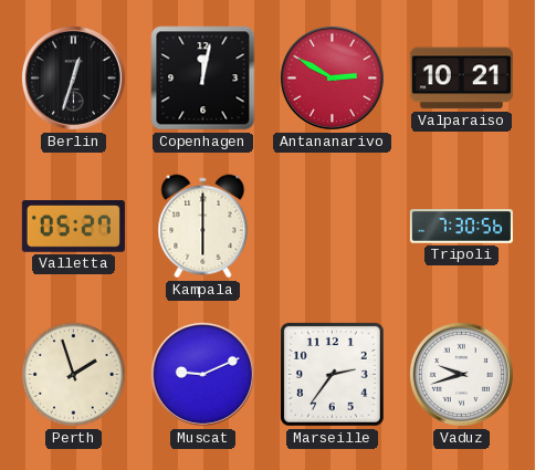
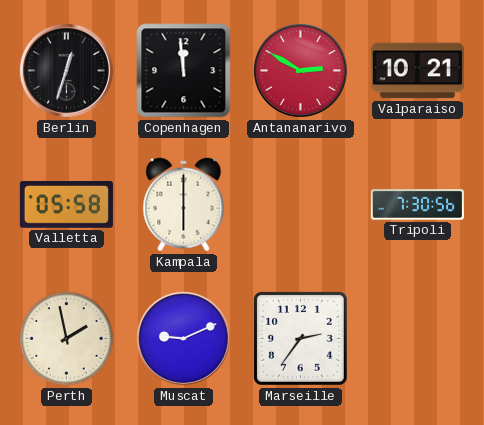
Copenhagen: 12:02 -> 11:59
Valletta: 05:27 -> 05:58
Perth: 1:57 -> 1:58
Vaduz: 9:42 -> none
